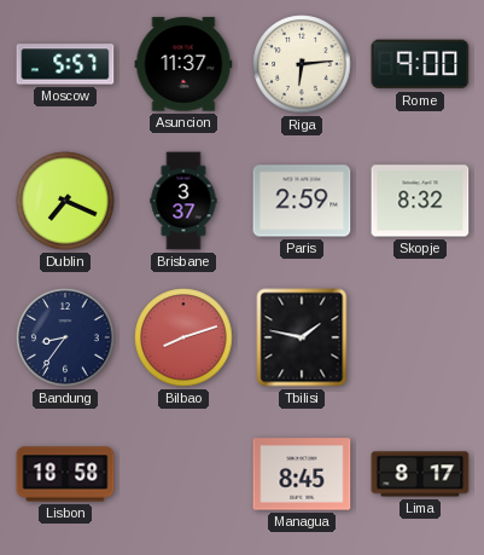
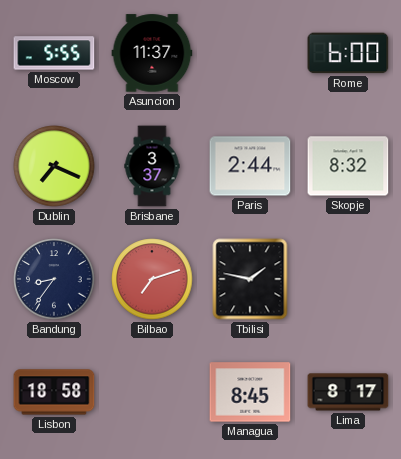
Moscow: 5:57 -> 5:55
Riga: 6:14 -> none
Rome: 9:00 -> 6:00
Paris: 2:59 -> 2:44
Bilbao: 8:12 -> 7:12
